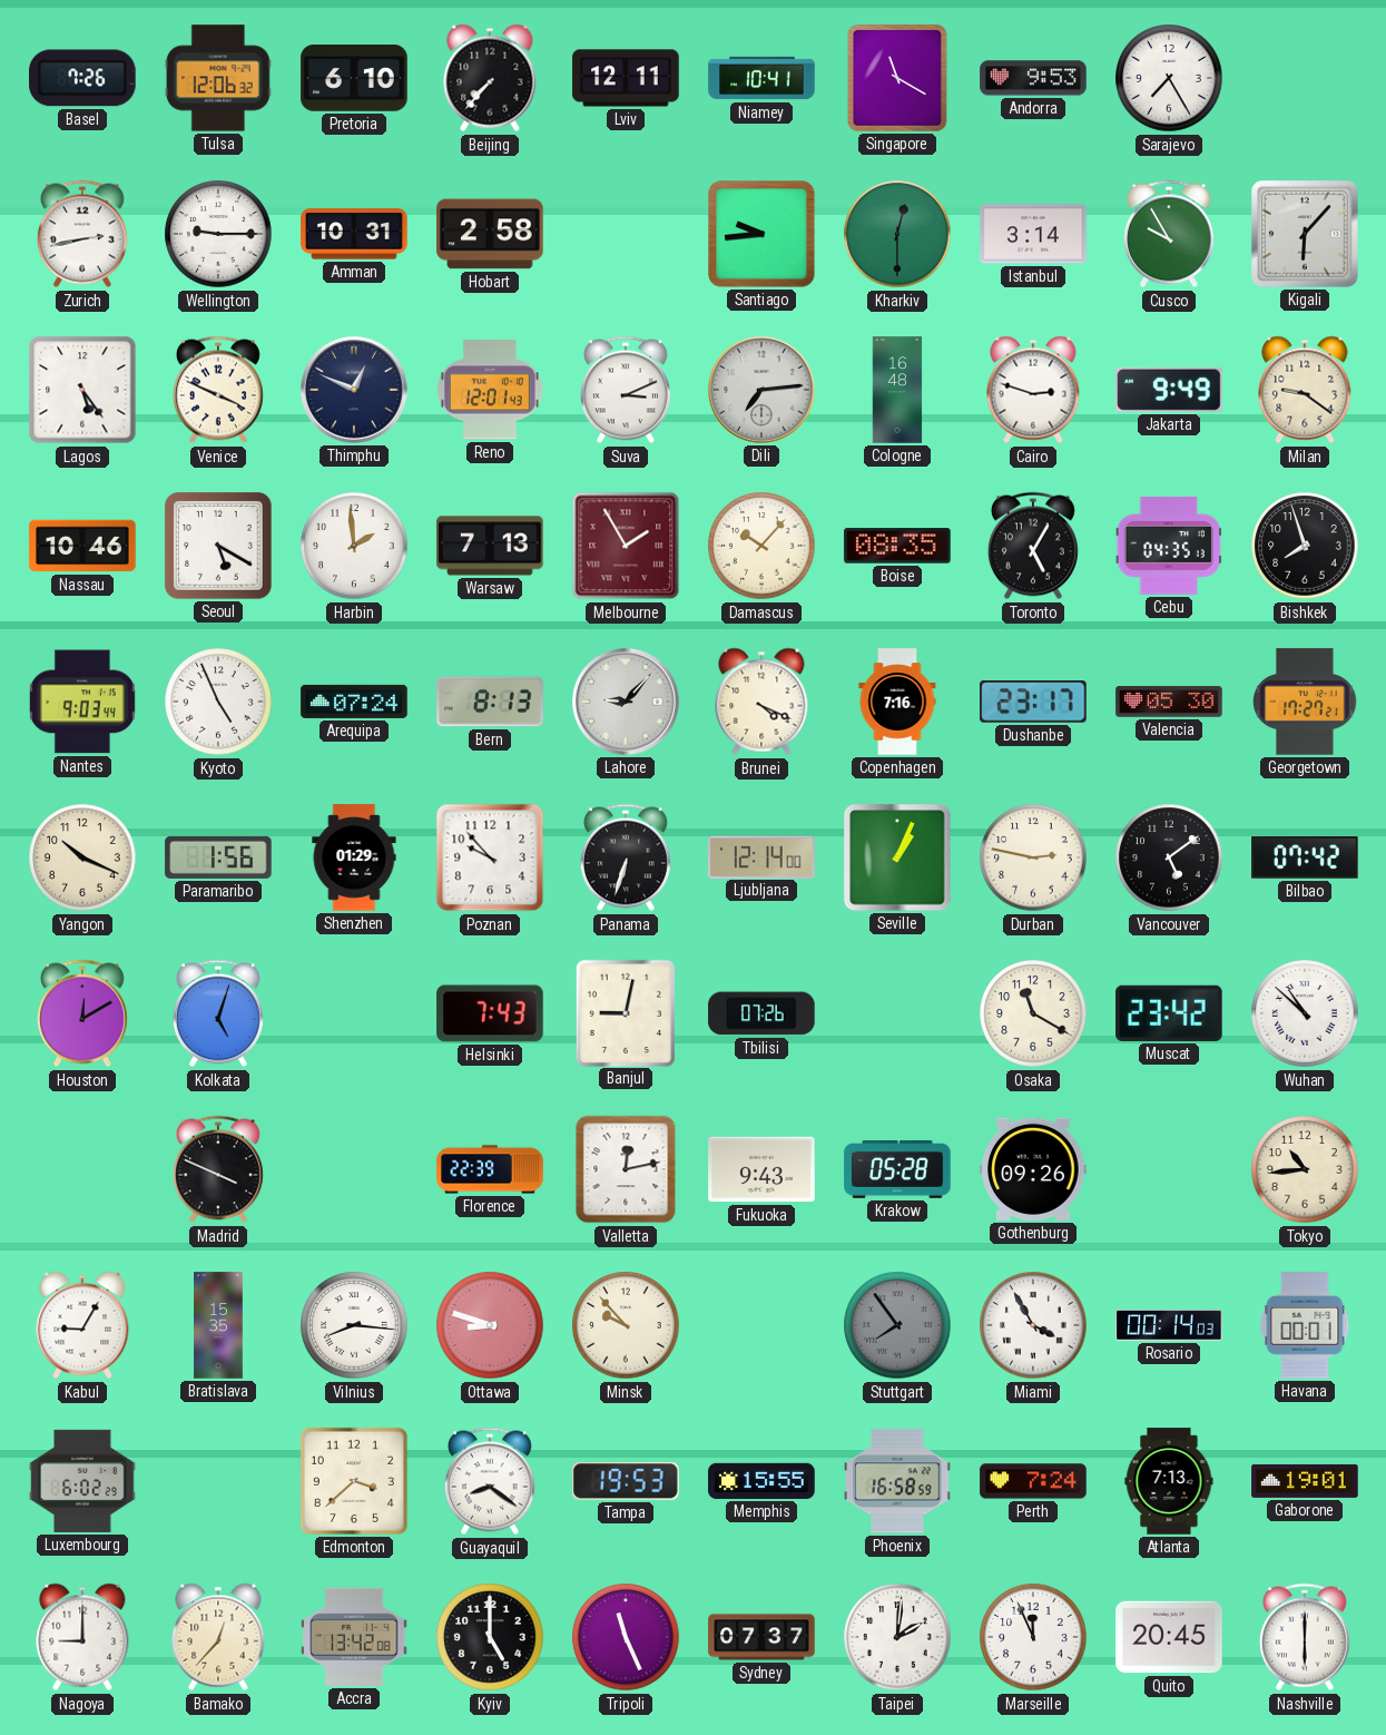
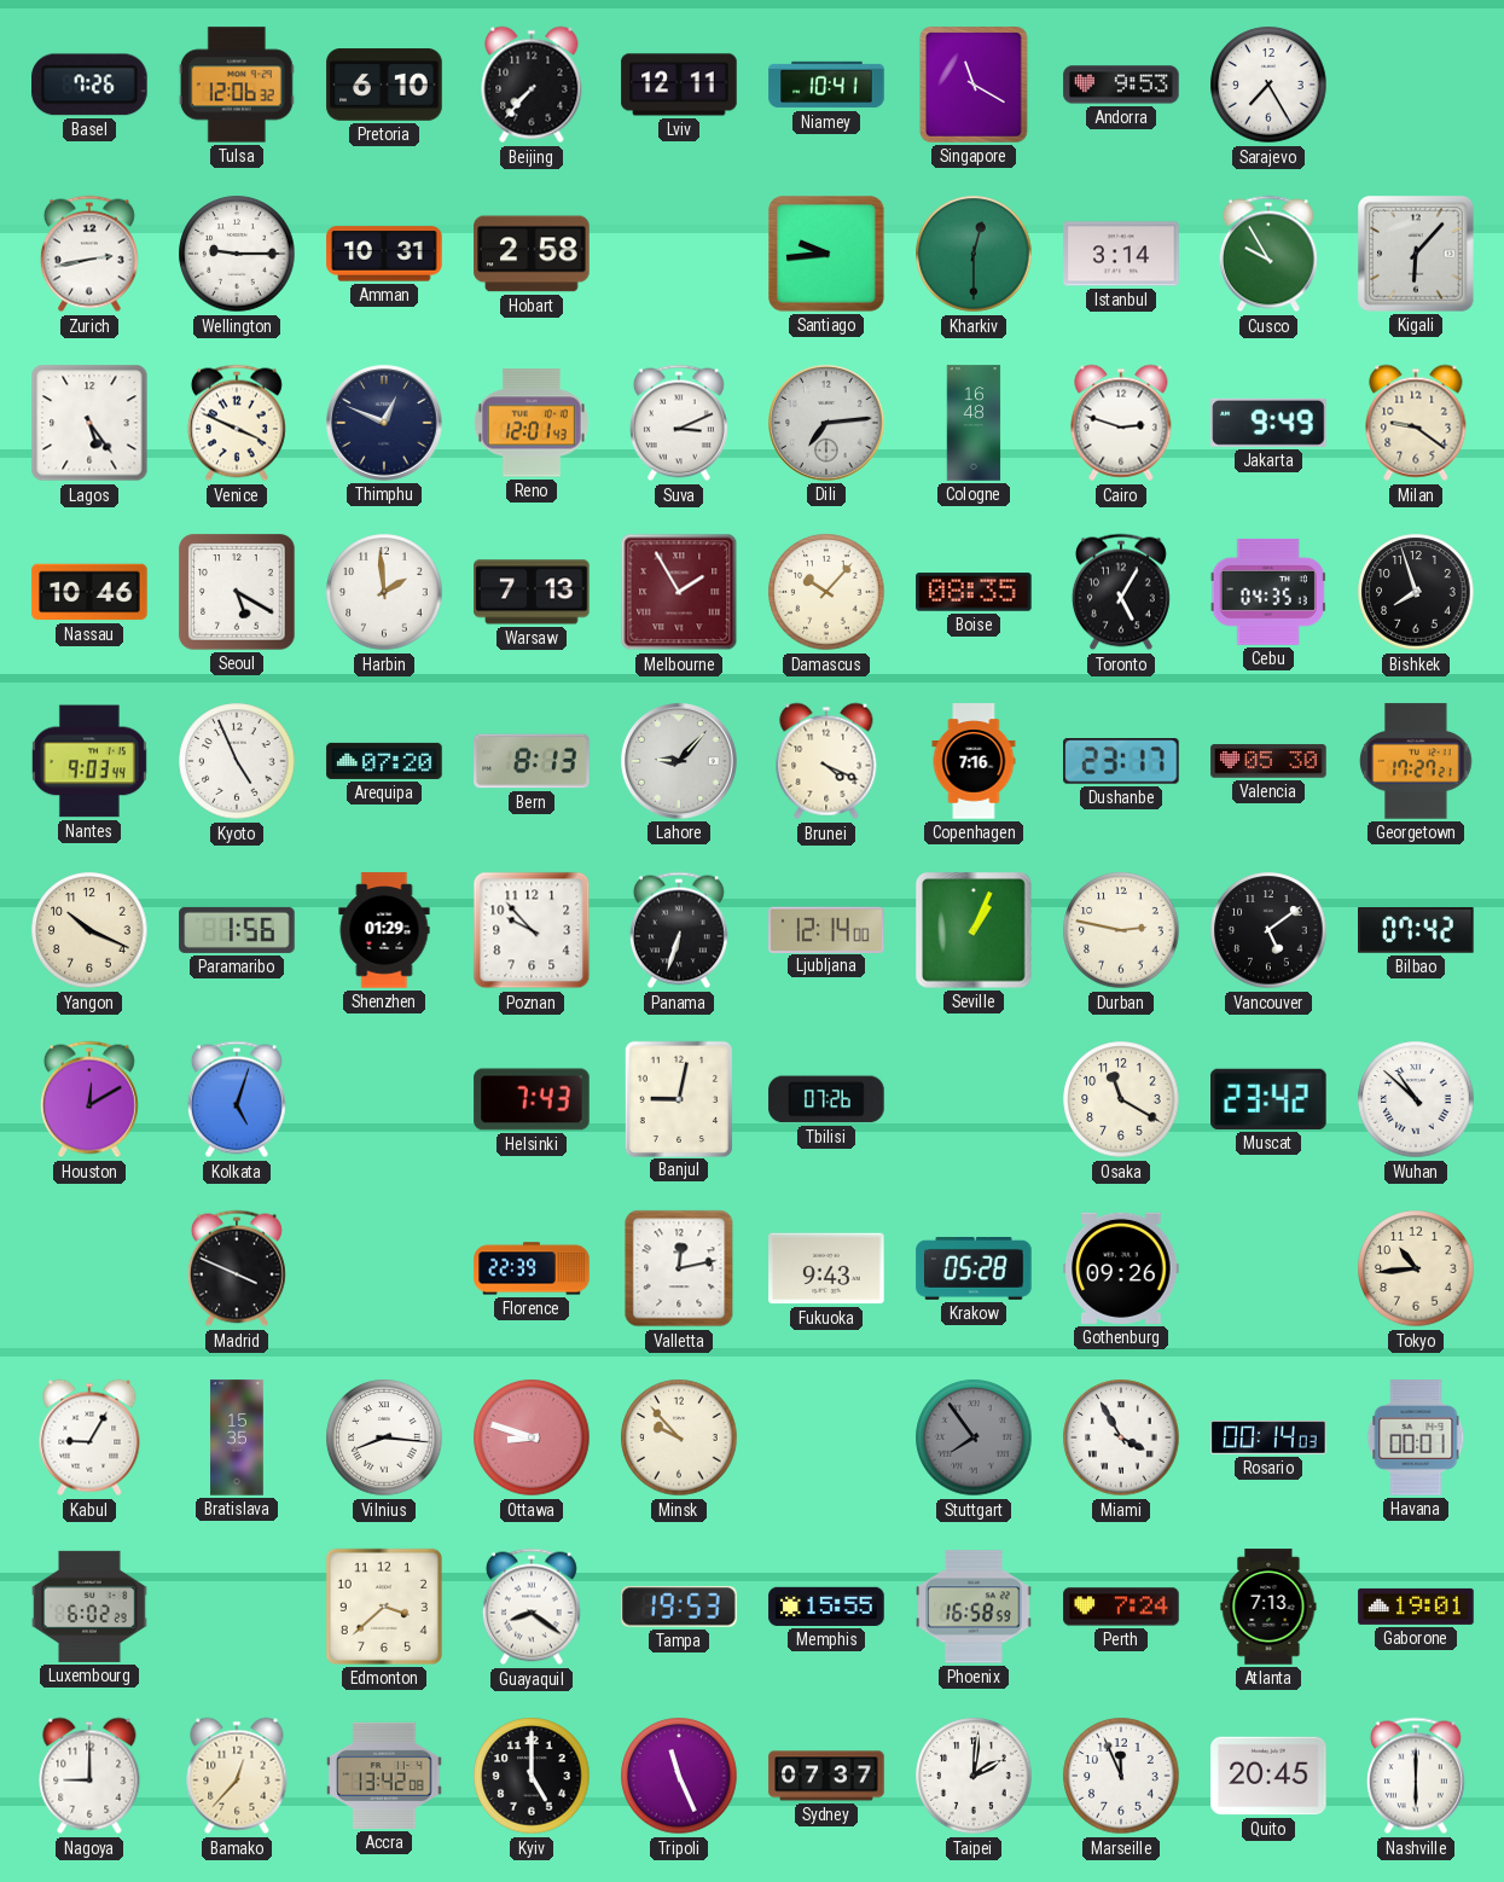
Arequipa: 07:24 -> 07:20
